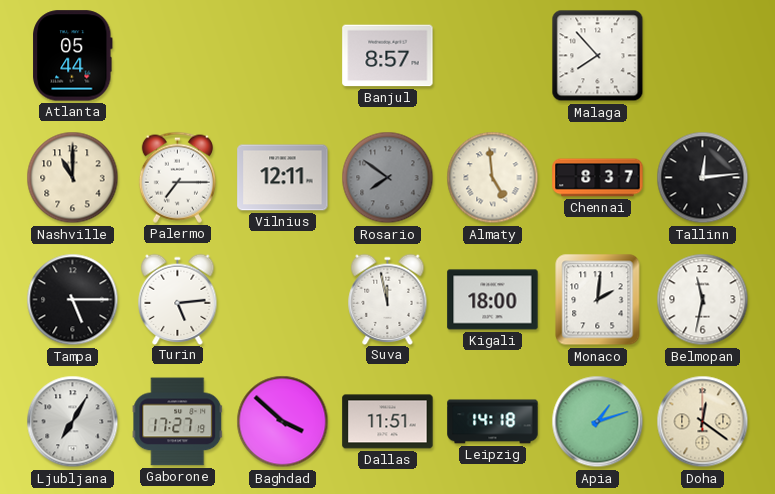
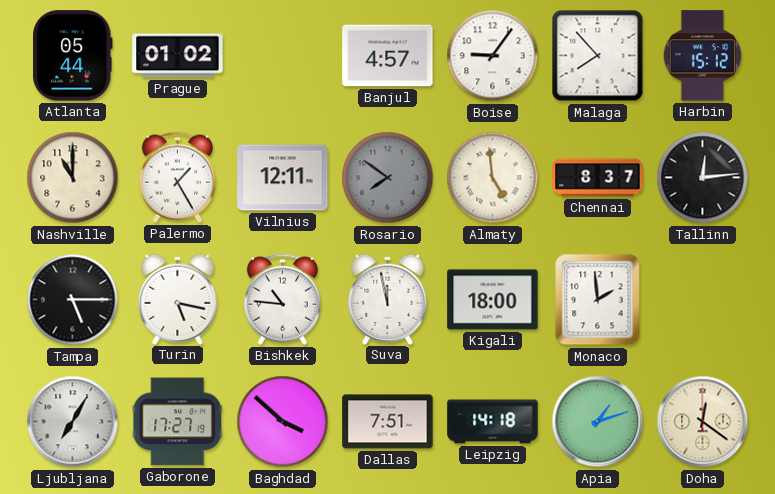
Prague: none -> 01:02
Banjul: 8:57 -> 4:57
Boise: none -> 9:06
Harbin: none -> 15:12
Palermo: 7:15 -> 1:25
Turin: 5:14 -> 5:17
Bishkek: none -> 10:46
Monaco: 2:01 -> 1:59
Belmopan: 11:32 -> none
Dallas: 11:51 -> 7:51
